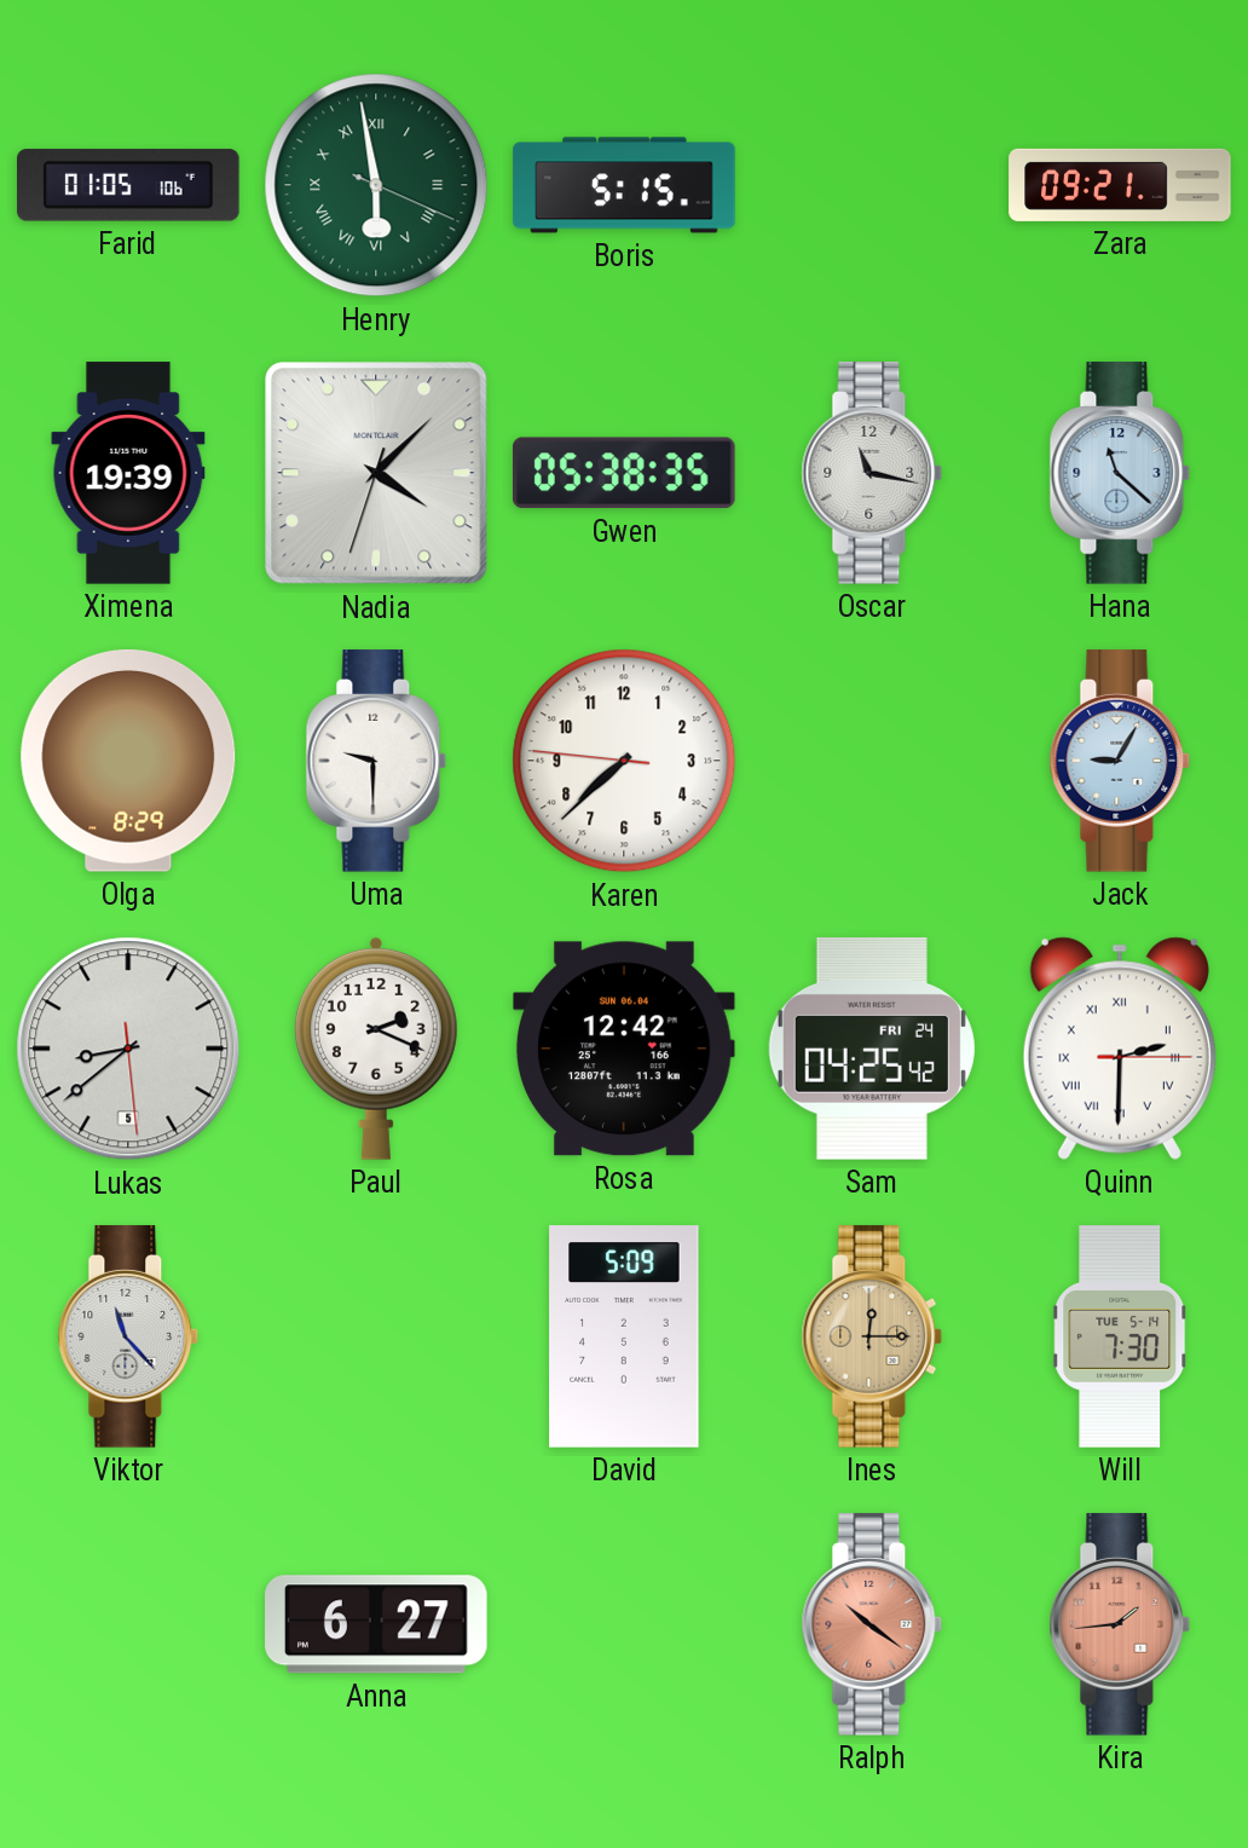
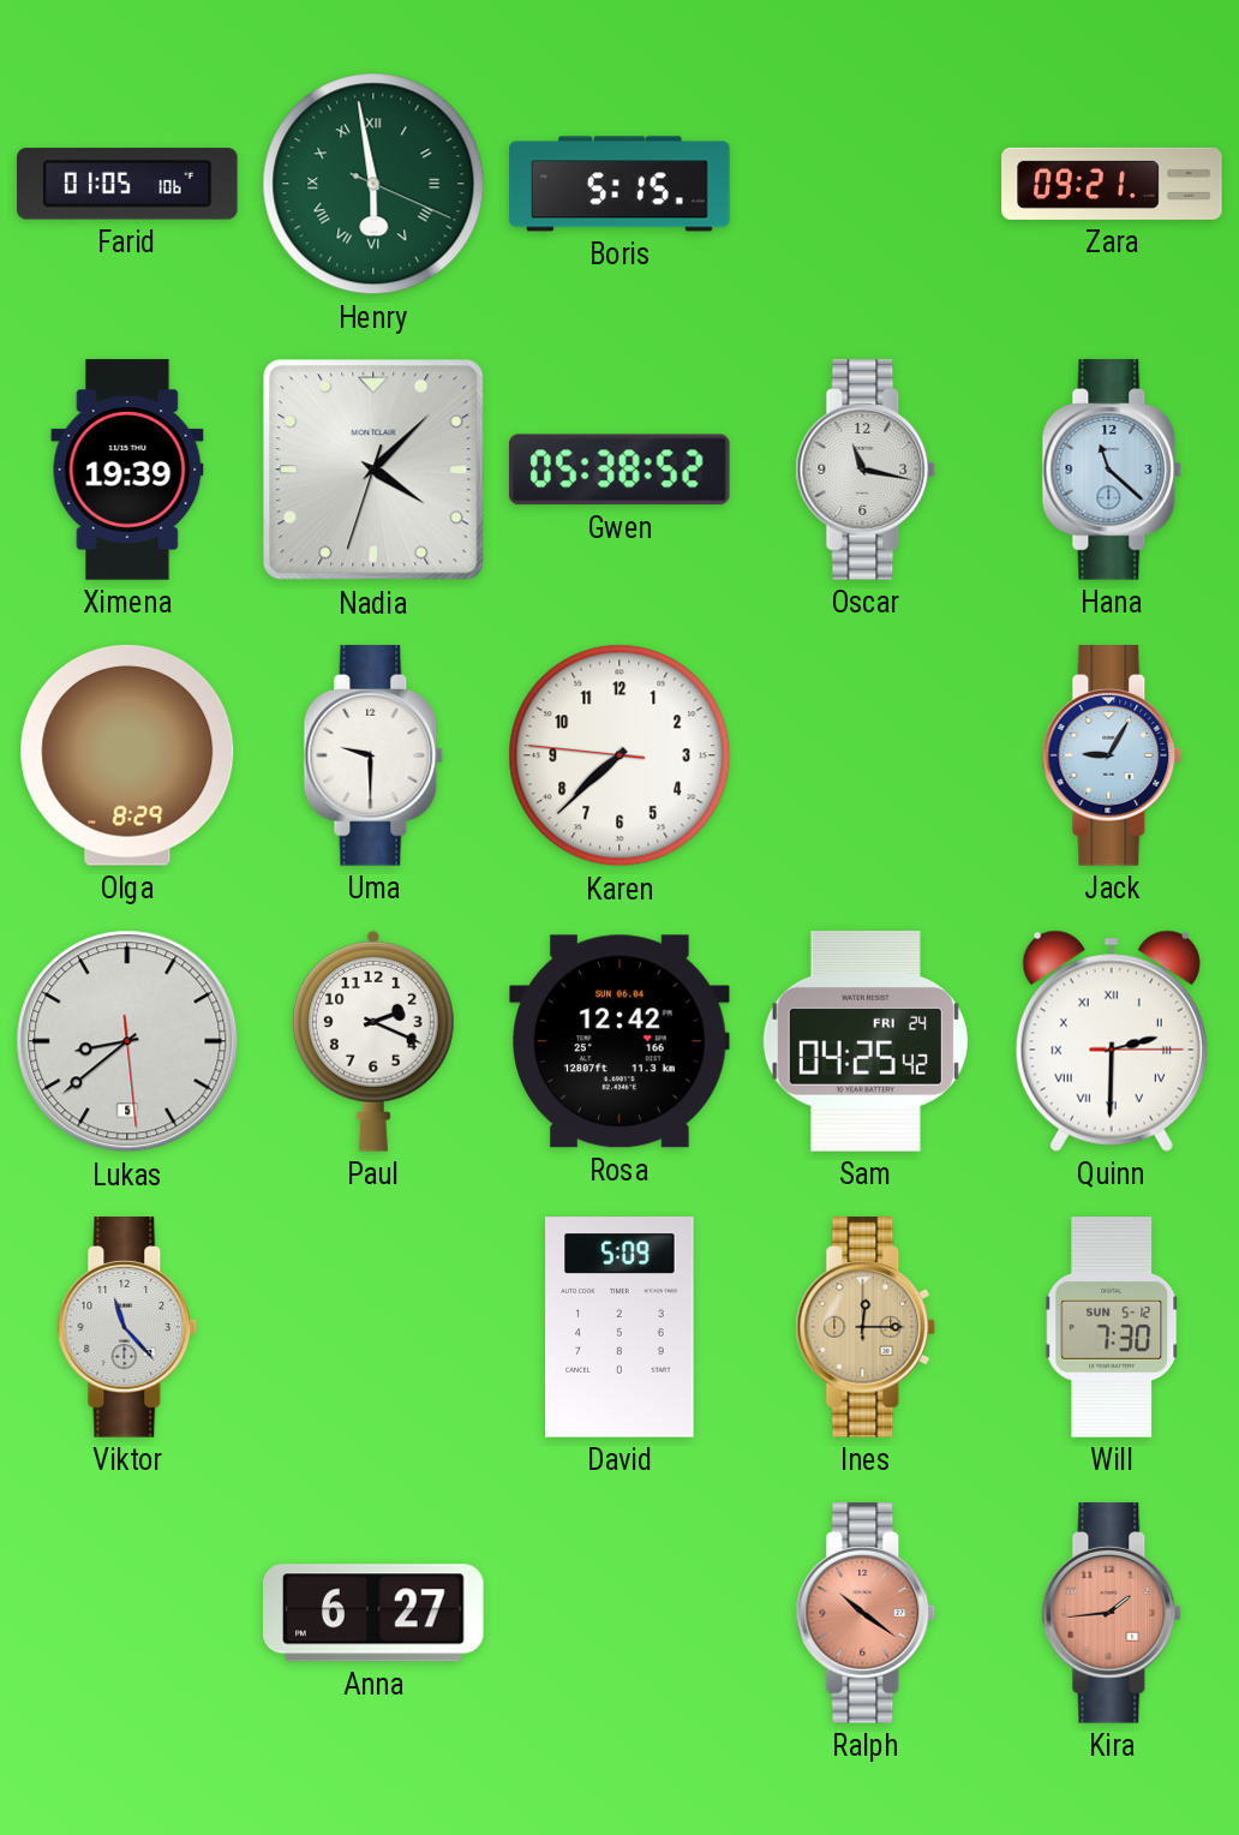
Gwen: 05:38:35 -> 05:38:52
Will date: TUE 5-14 -> SUN 5-12
